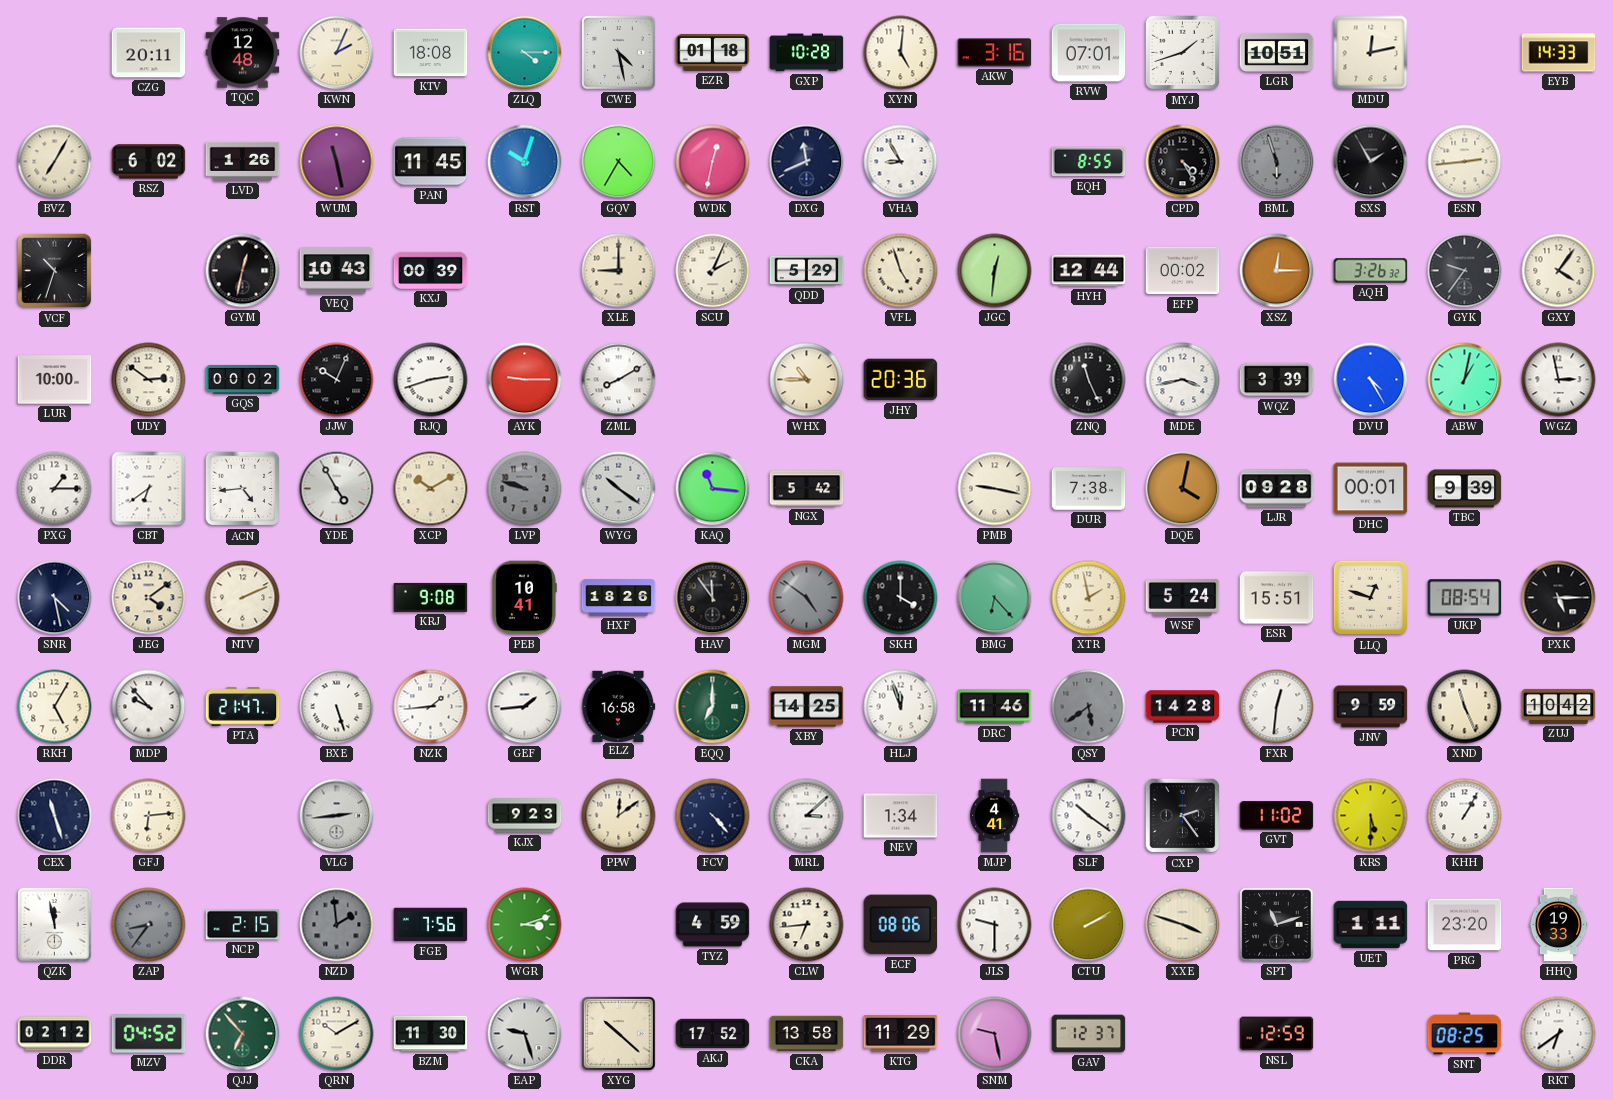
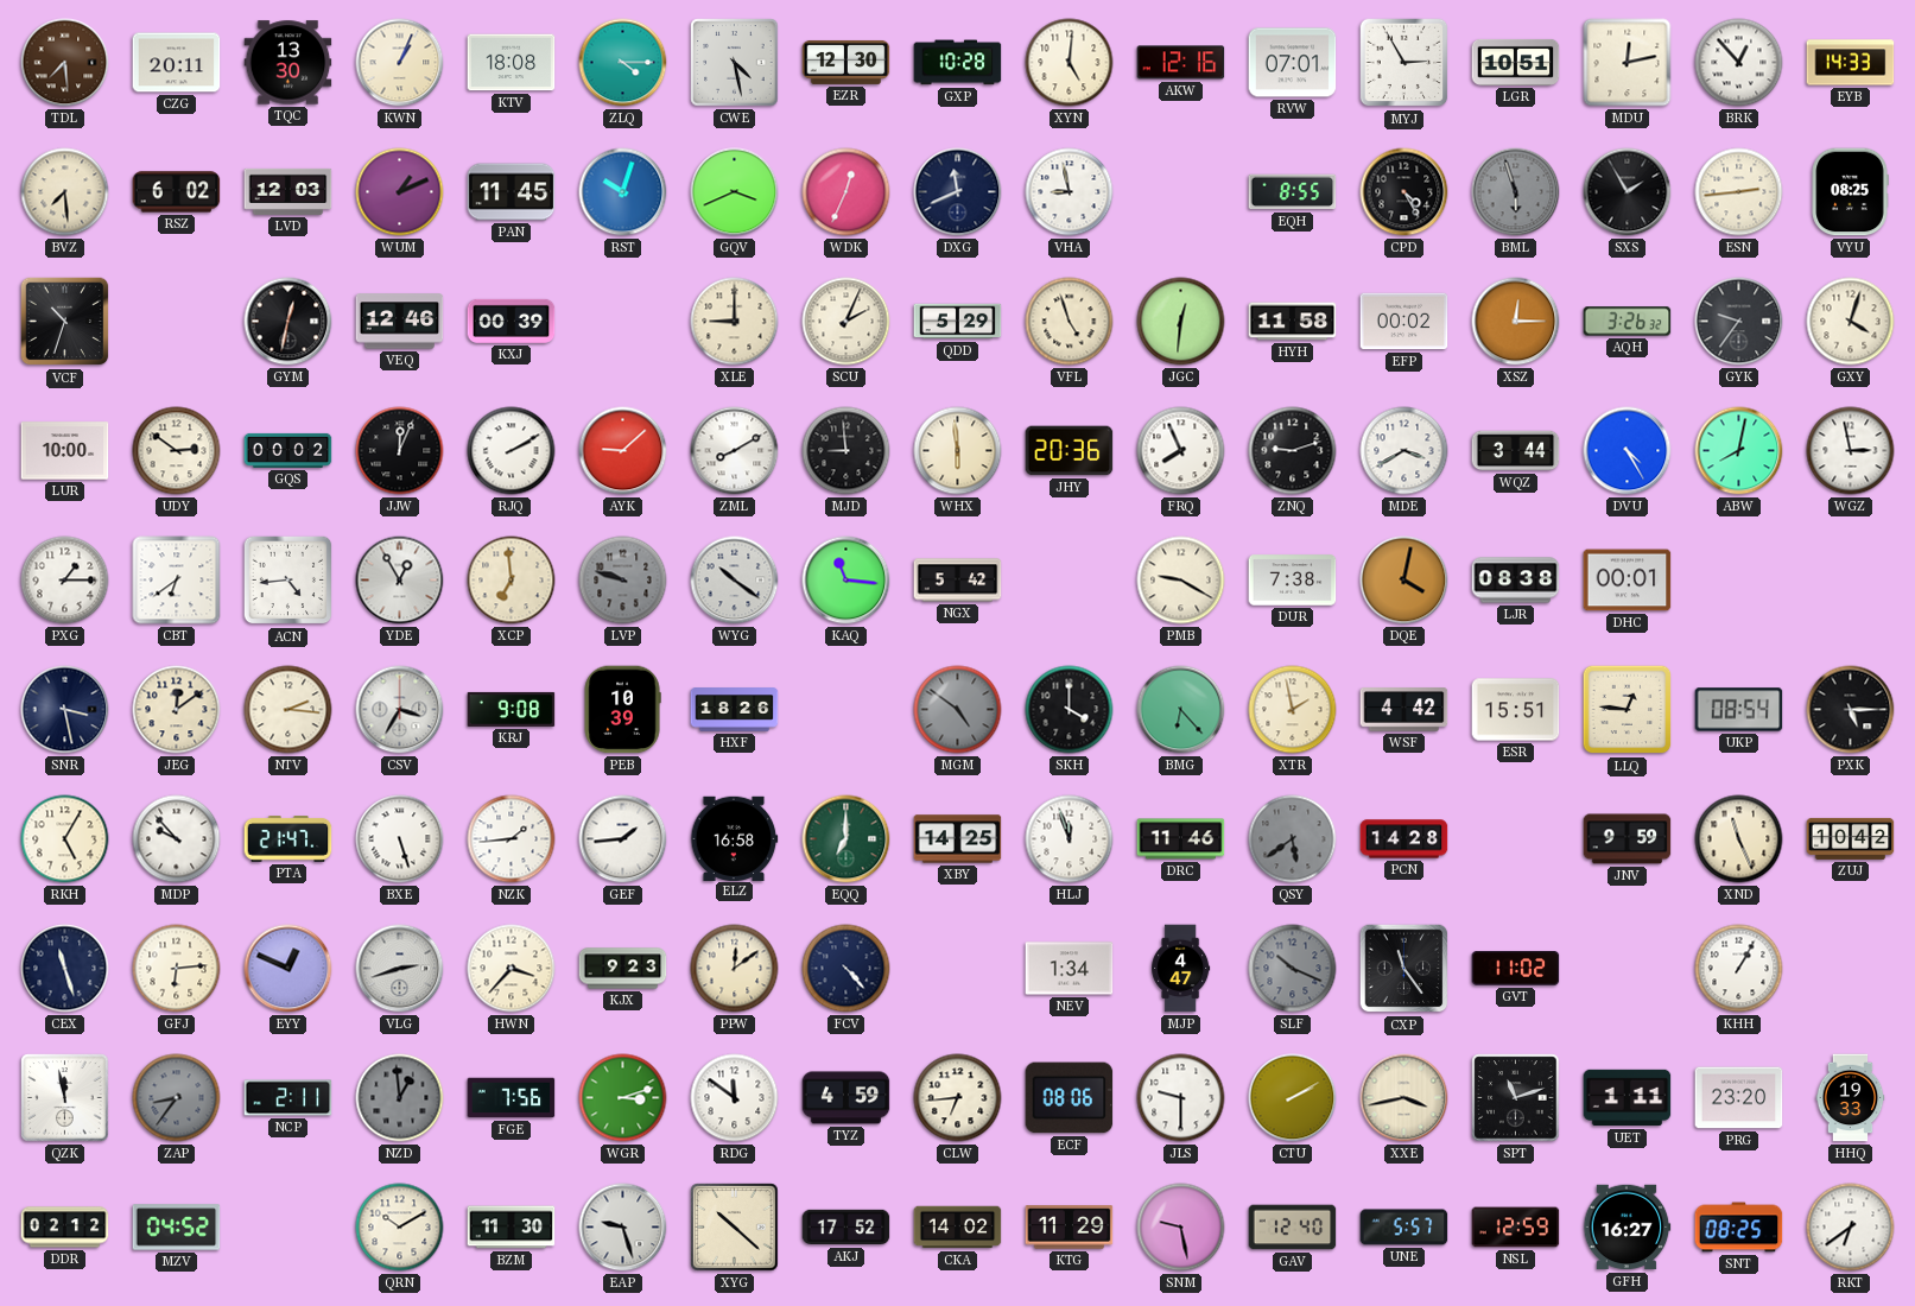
TDL: none -> 7:29
TQC: 12:48 -> 13:30
KWN: 2:04 -> 1:04
EZR: 01:18 -> 12:30
AKW: 3:16 -> 12:16
MYJ: 1:42 -> 2:55
BRK: none -> 12:53
BVZ: 7:05 -> 7:29
LVD: 1:26 -> 12:03
WUM: 11:28 -> 1:11
GQV: 4:35 -> 3:41
WDK: 12:32 -> 12:34
VHA: 8:55 -> 8:58
VYU: none -> 08:25
VEQ: 10:43 -> 12:46
HYH: 12:44 -> 11:58
GXY: 4:06 -> 4:03
JJW: 10:04 -> 12:04
RJQ: 2:42 -> 2:10
AYK: 9:15 -> 9:08
MJD: none -> 8:59
WHX: 10:45 -> 5:59
FRQ: none -> 7:56
ZNQ: 11:26 -> 9:12
MDE: 3:43 -> 3:40
WQZ: 3:39 -> 3:44
ABW: 1:02 -> 8:02
YDE: 4:55 -> 12:55
XCP: 10:10 -> 6:59
PMB: 9:17 -> 9:20
LJR: 09:28 -> 08:38
TBC: 9:39 -> none
SNR: 4:28 -> 3:28
JEG: 4:09 -> 12:09
NTV: 2:11 -> 2:16
CSV: none -> 3:35
PEB: 10:41 -> 10:39
HAV: 11:54 -> none
WSF: 5:24 -> 4:42
LLQ: 12:48 -> 12:46
FXR: 12:31 -> none
EYY: none -> 12:49
VLG: 2:44 -> 2:42
HWN: none -> 3:37
MRL: 3:08 -> none
MJP: 4:41 -> 4:47
SLF: 10:21 -> 10:19
SLF dial: white -> grey
CXP: 2:24 -> 11:24
KRS: 5:30 -> none
NCP: 2:15 -> 2:11
NZD: 1:59 -> 12:59
RDG: none -> 11:51
XXE: 3:48 -> 3:43
QJJ: 6:53 -> none
CKA: 13:58 -> 14:02
GAV: 12:37 -> 12:40
UNE: none -> 5:57
GFH: none -> 16:27
